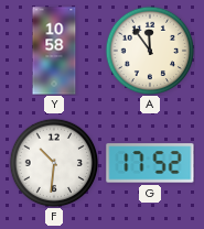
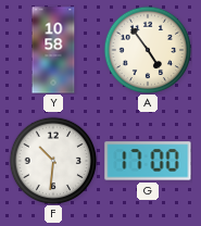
A: 11:54 -> 4:54
G: 17:52 -> 17:00
